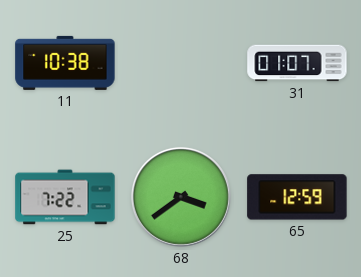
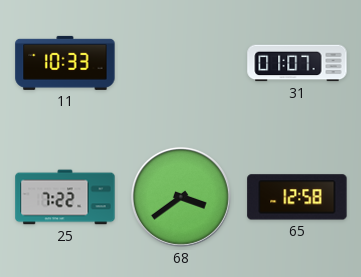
11: 10:38 -> 10:33
65: 12:59 -> 12:58
